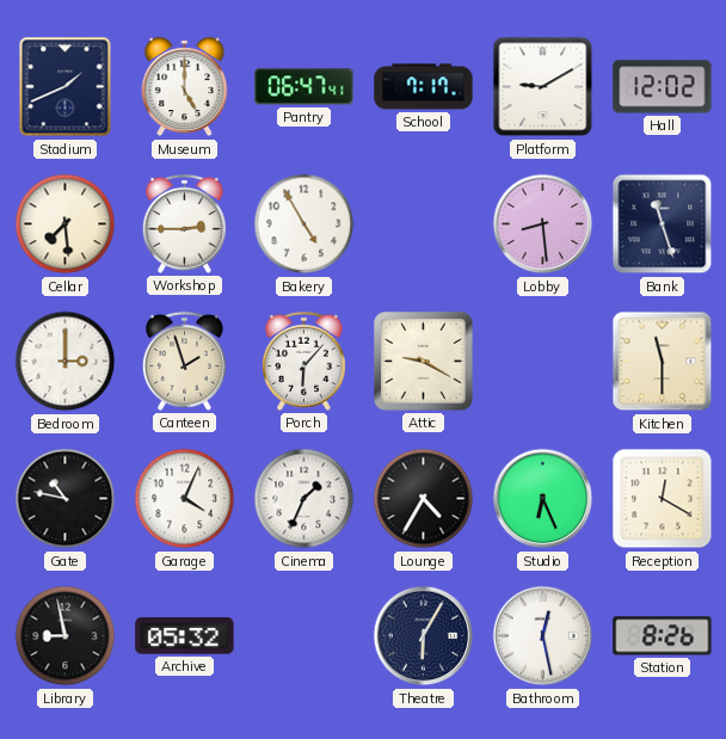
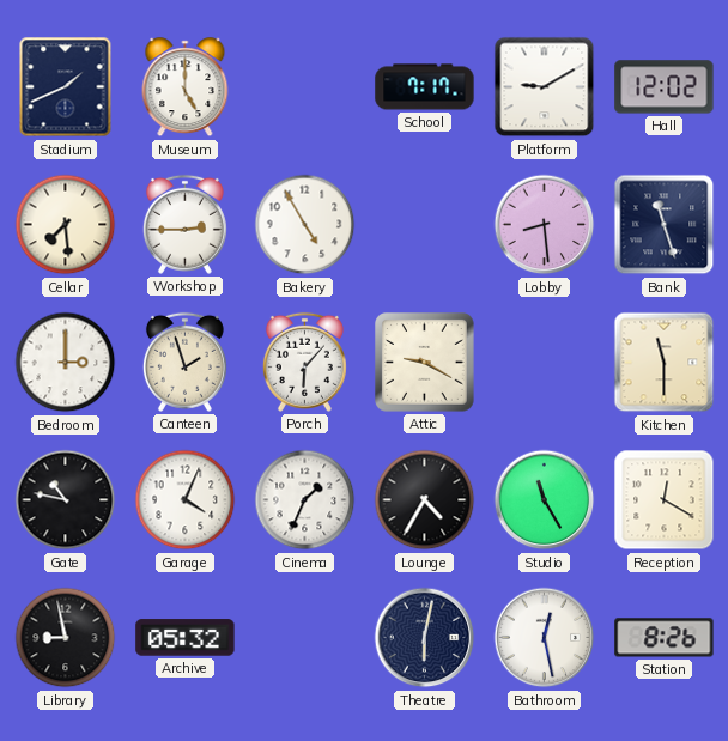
Pantry: 06:47 -> none
Studio: 6:26 -> 11:25
Theatre: 6:05 -> 6:02
